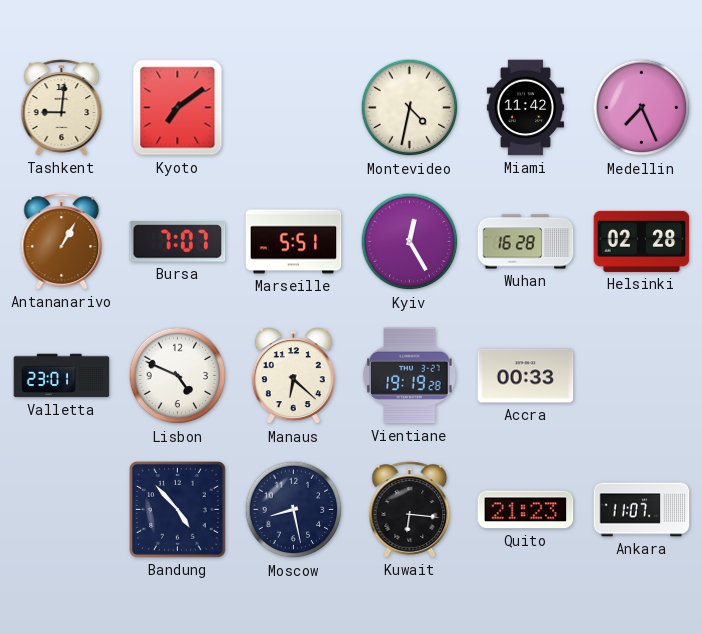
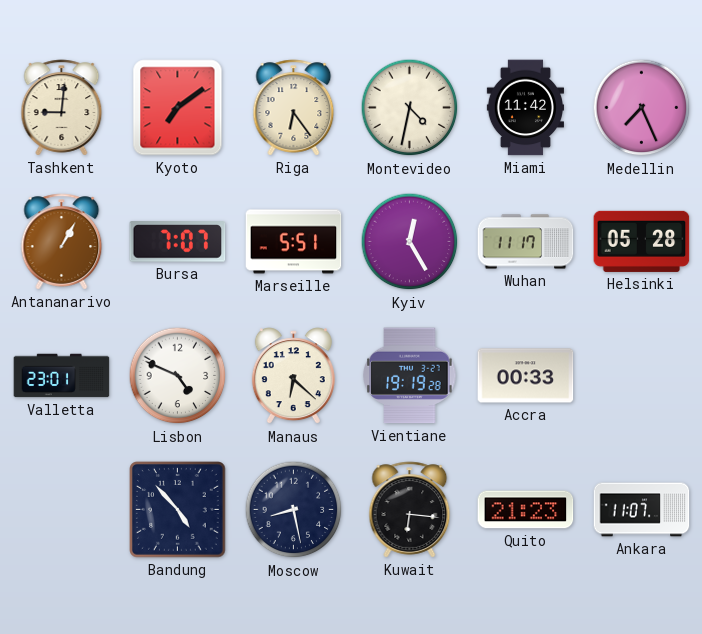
Riga: none -> 6:24
Wuhan: 16:28 -> 11:17
Helsinki: 02:28 -> 05:28
